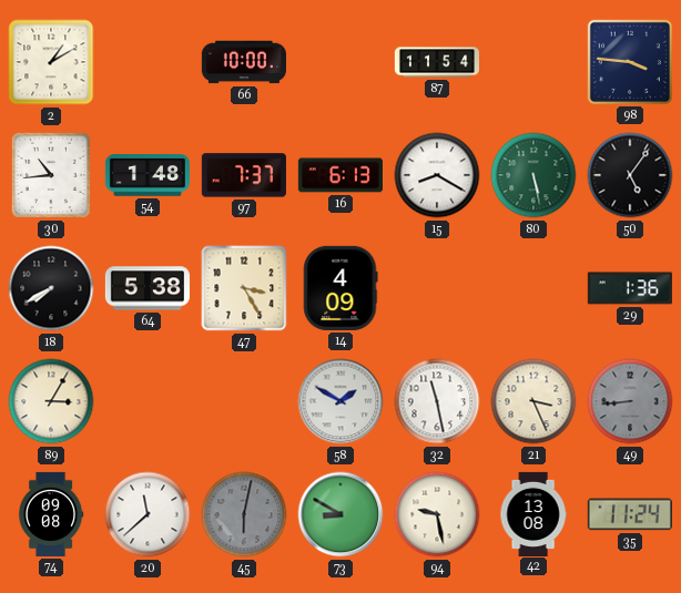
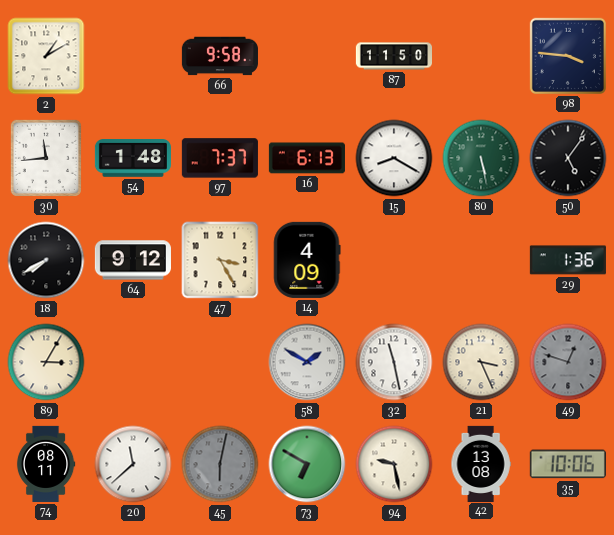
66: 10:00 -> 9:58
87: 11:54 -> 11:50
30: 10:44 -> 11:44
64: 5:38 -> 9:12
49: 8:44 -> 12:48
74: 09:08 -> 08:11
73: 8:50 -> 6:50
35: 11:24 -> 10:06
